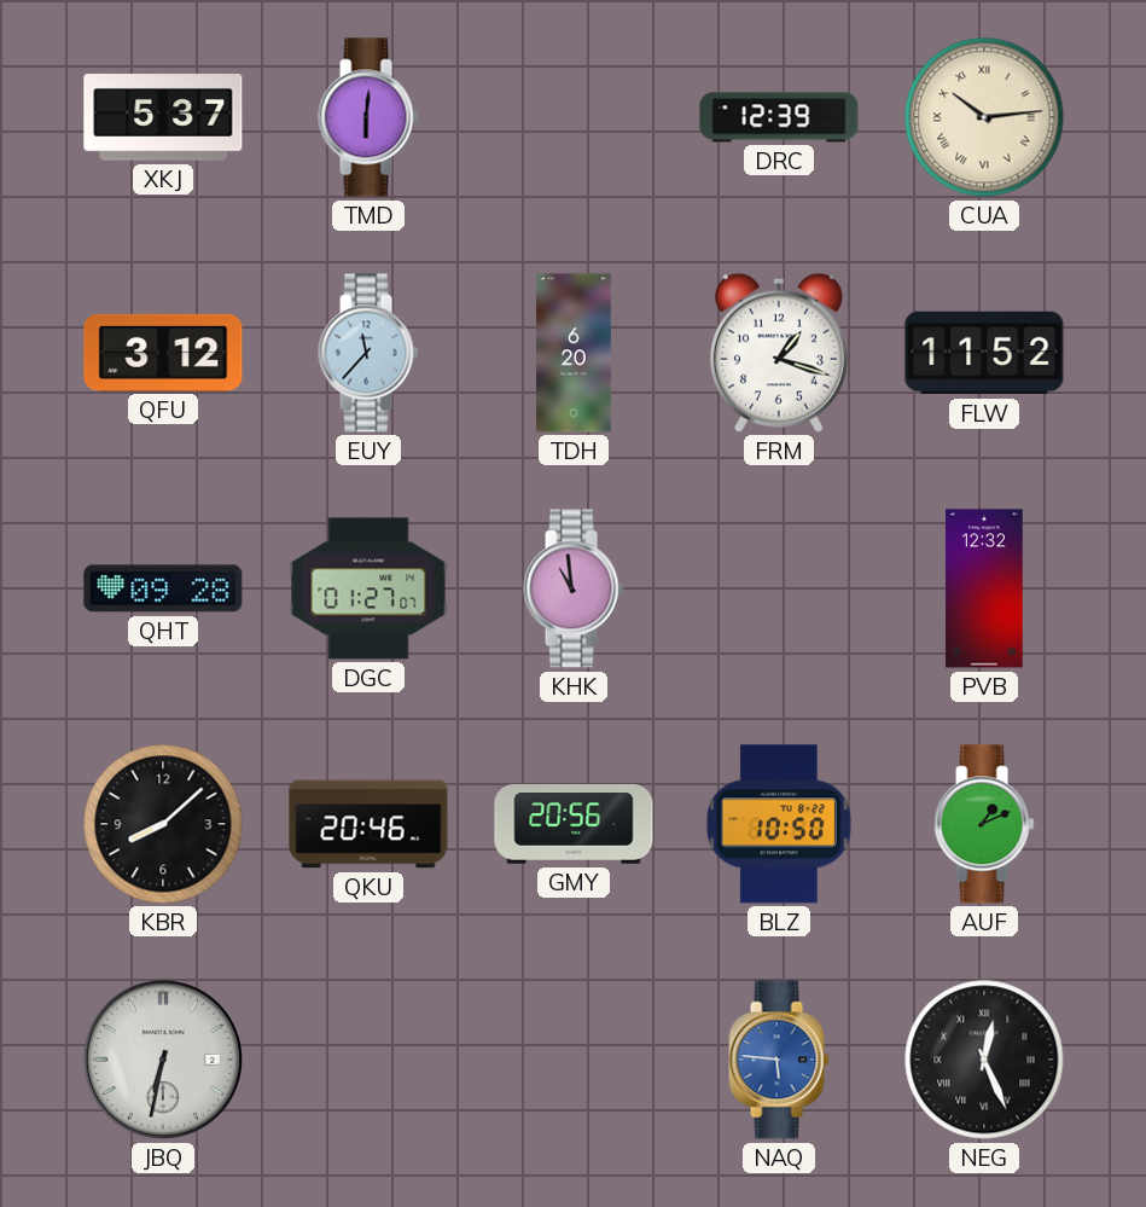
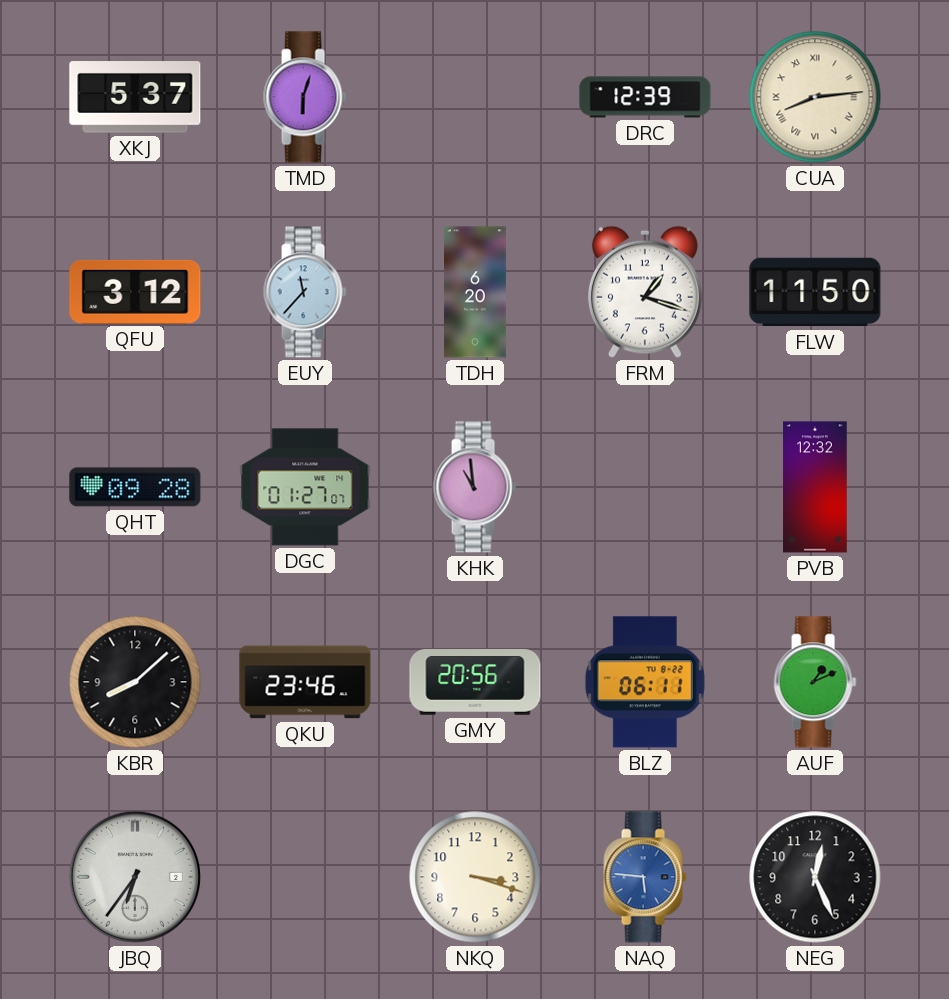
TMD: 6:01 -> 6:03
CUA: 10:14 -> 8:14
FLW: 11:52 -> 11:50
QKU: 20:46 -> 23:46
BLZ: 10:50 -> 06:11
JBQ: 6:32 -> 6:36
NKQ: none -> 3:18
NEG numerals: Roman -> Arabic
